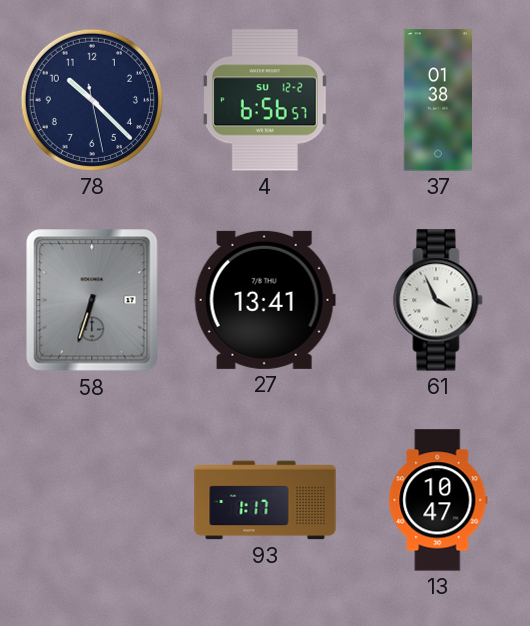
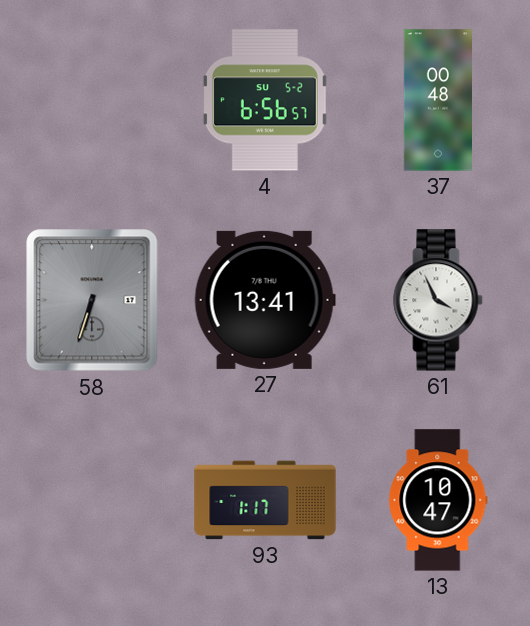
78: 10:22 -> none
4 date: SU 12-2 -> SU 5-2
37: 01:38 -> 00:48
